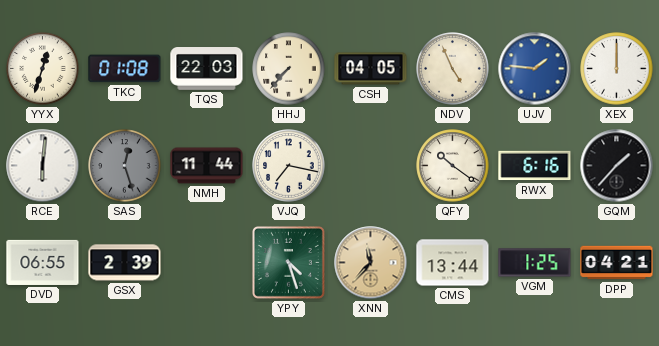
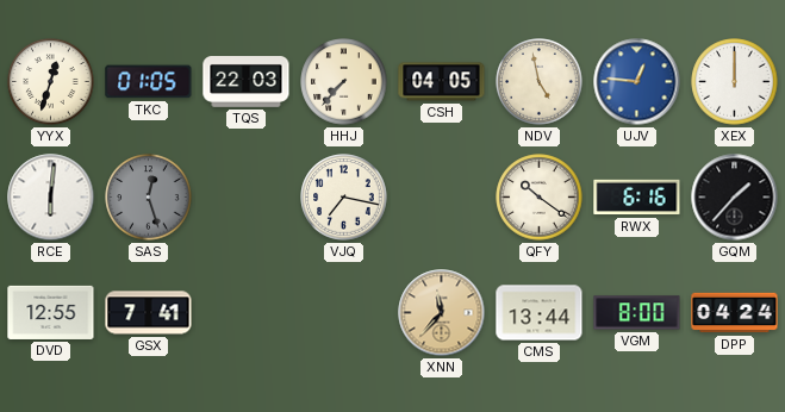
TKC: 01:08 -> 01:05
NDV: 4:56 -> 4:58
UJV: 1:46 -> 12:46
NMH: 11:44 -> none
DVD: 06:55 -> 12:55
GSX: 2:39 -> 7:41
YPY: 4:27 -> none
VGM: 1:25 -> 8:00
DPP: 04:21 -> 04:24
